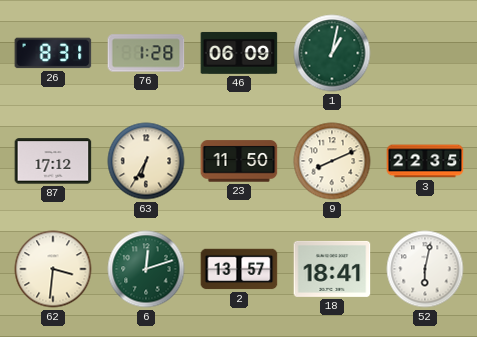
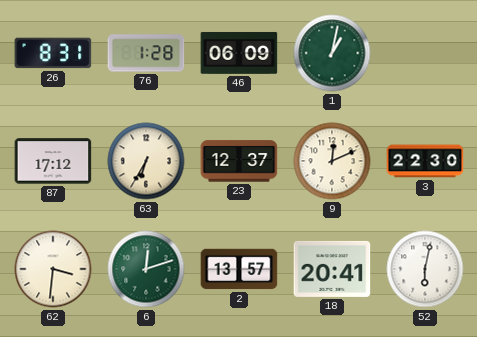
23: 11:50 -> 12:37
9: 8:11 -> 12:11
3: 22:35 -> 22:30
18: 18:41 -> 20:41
